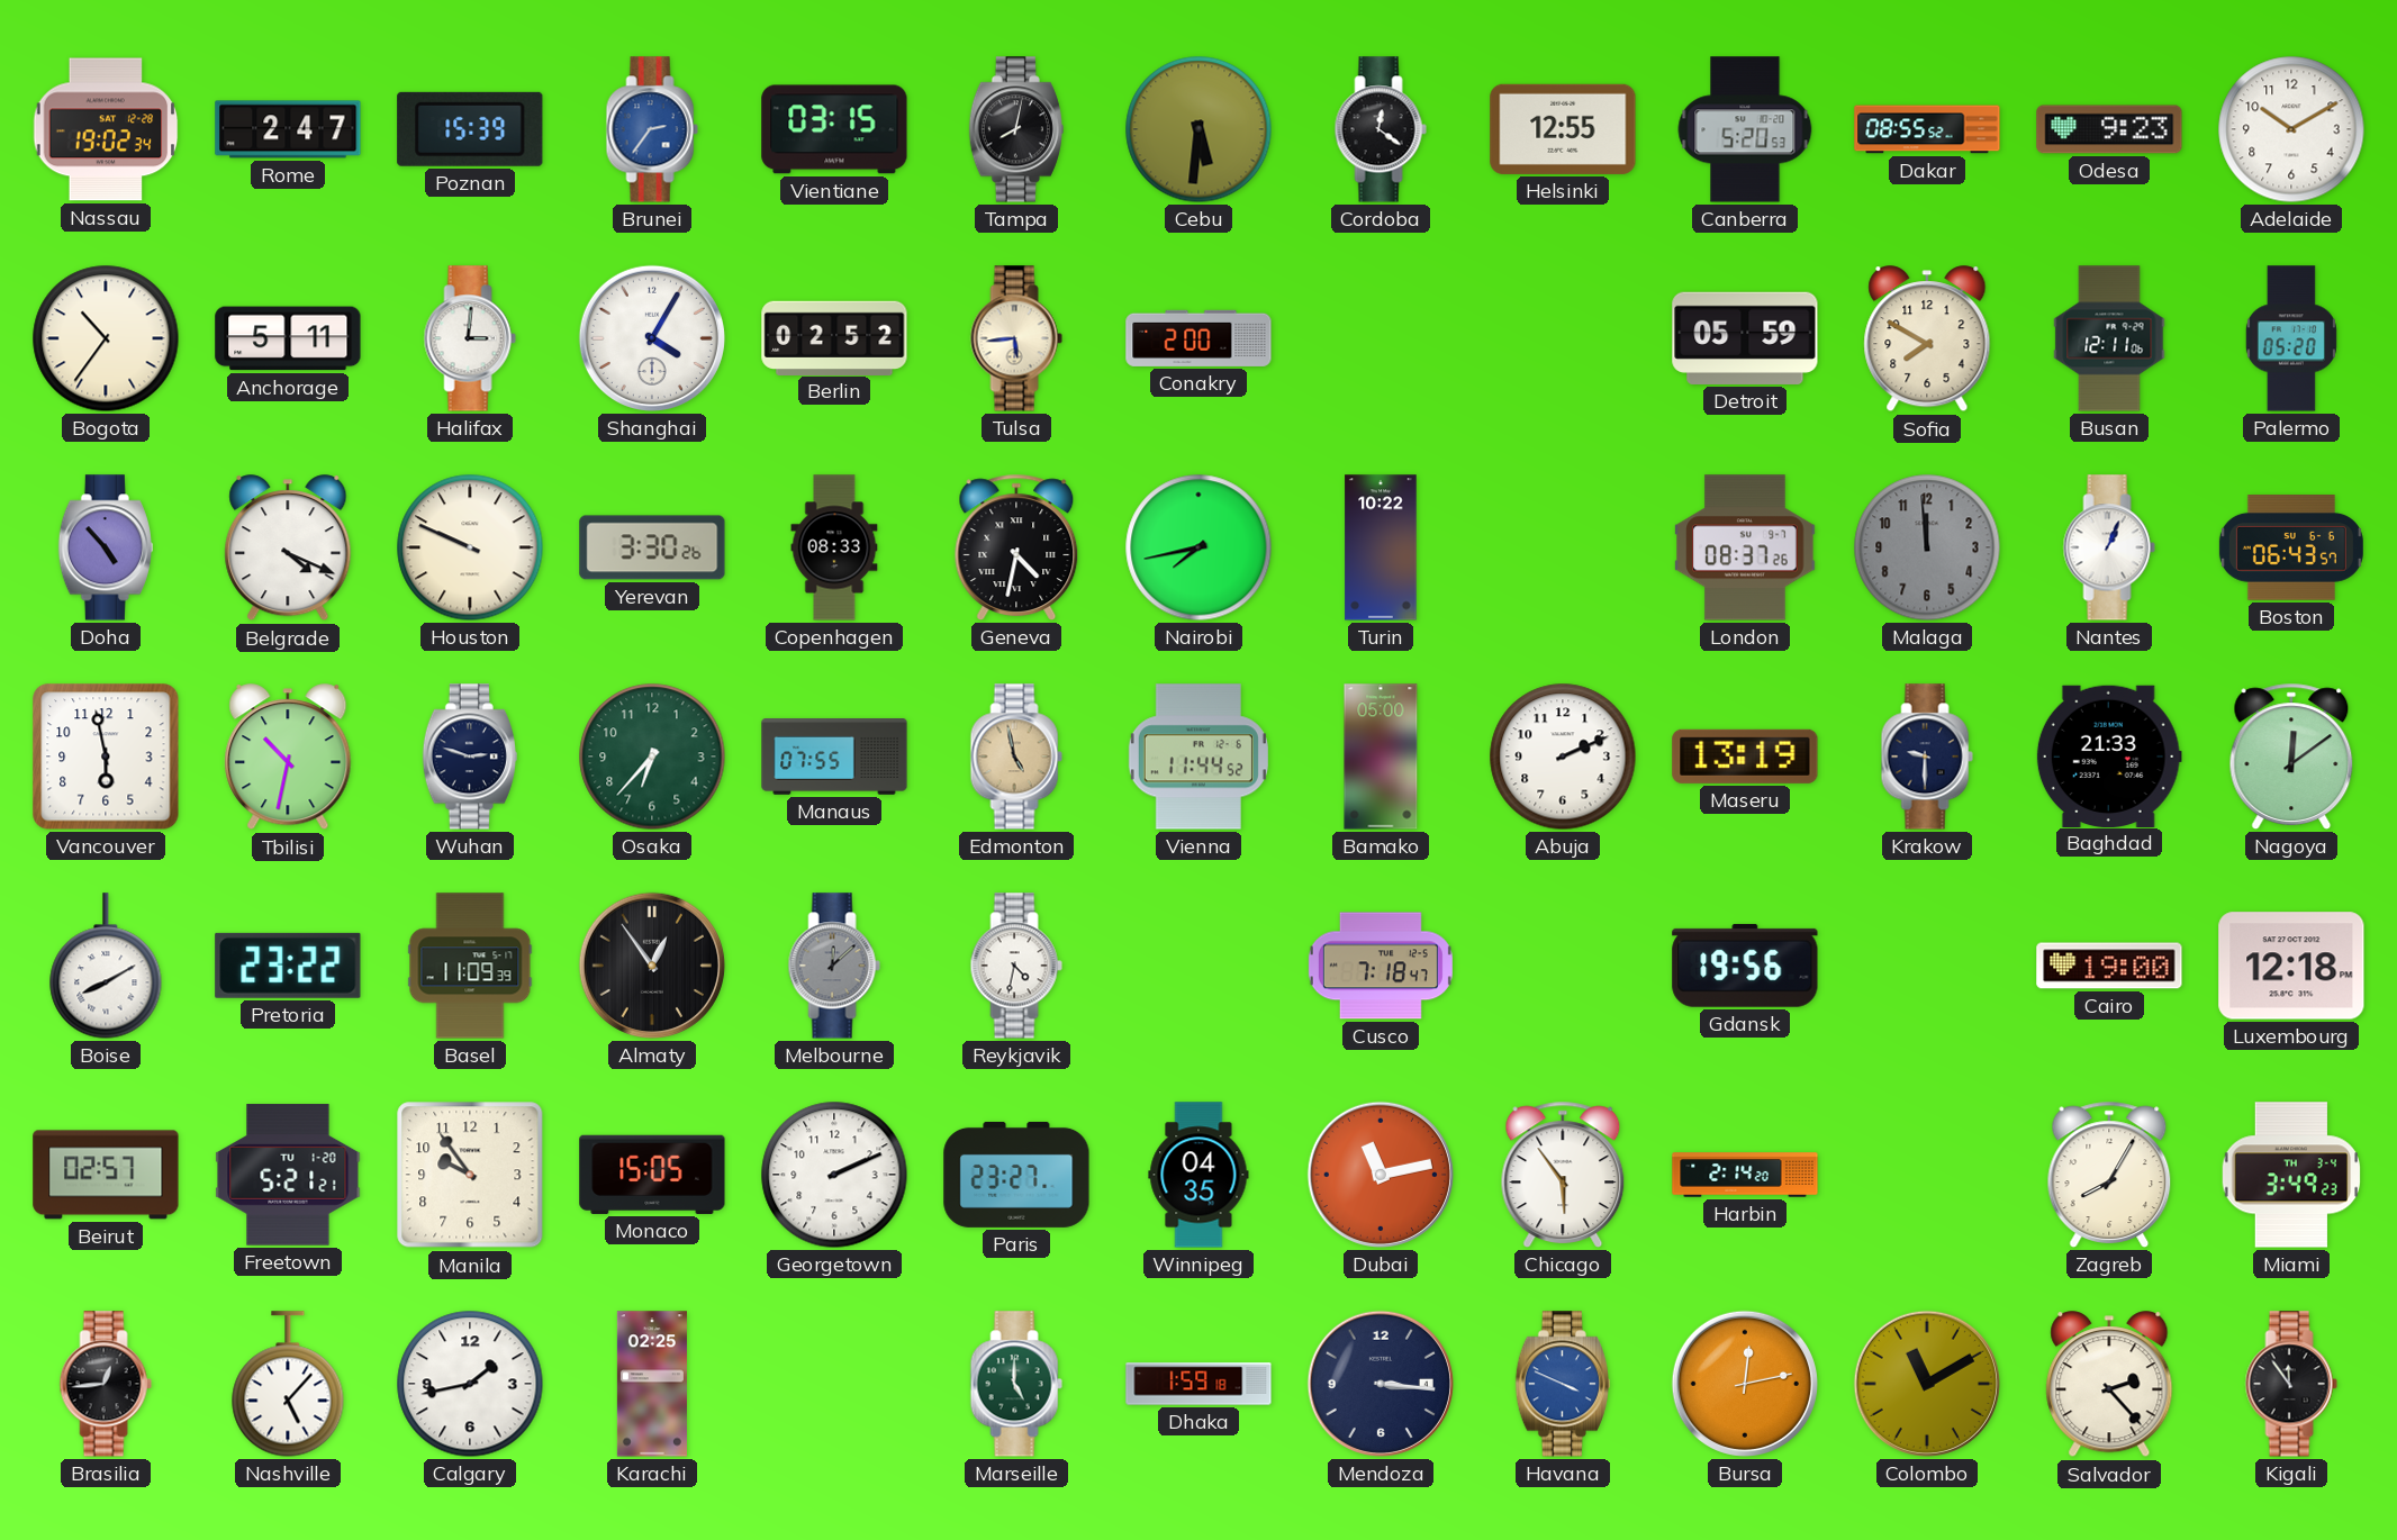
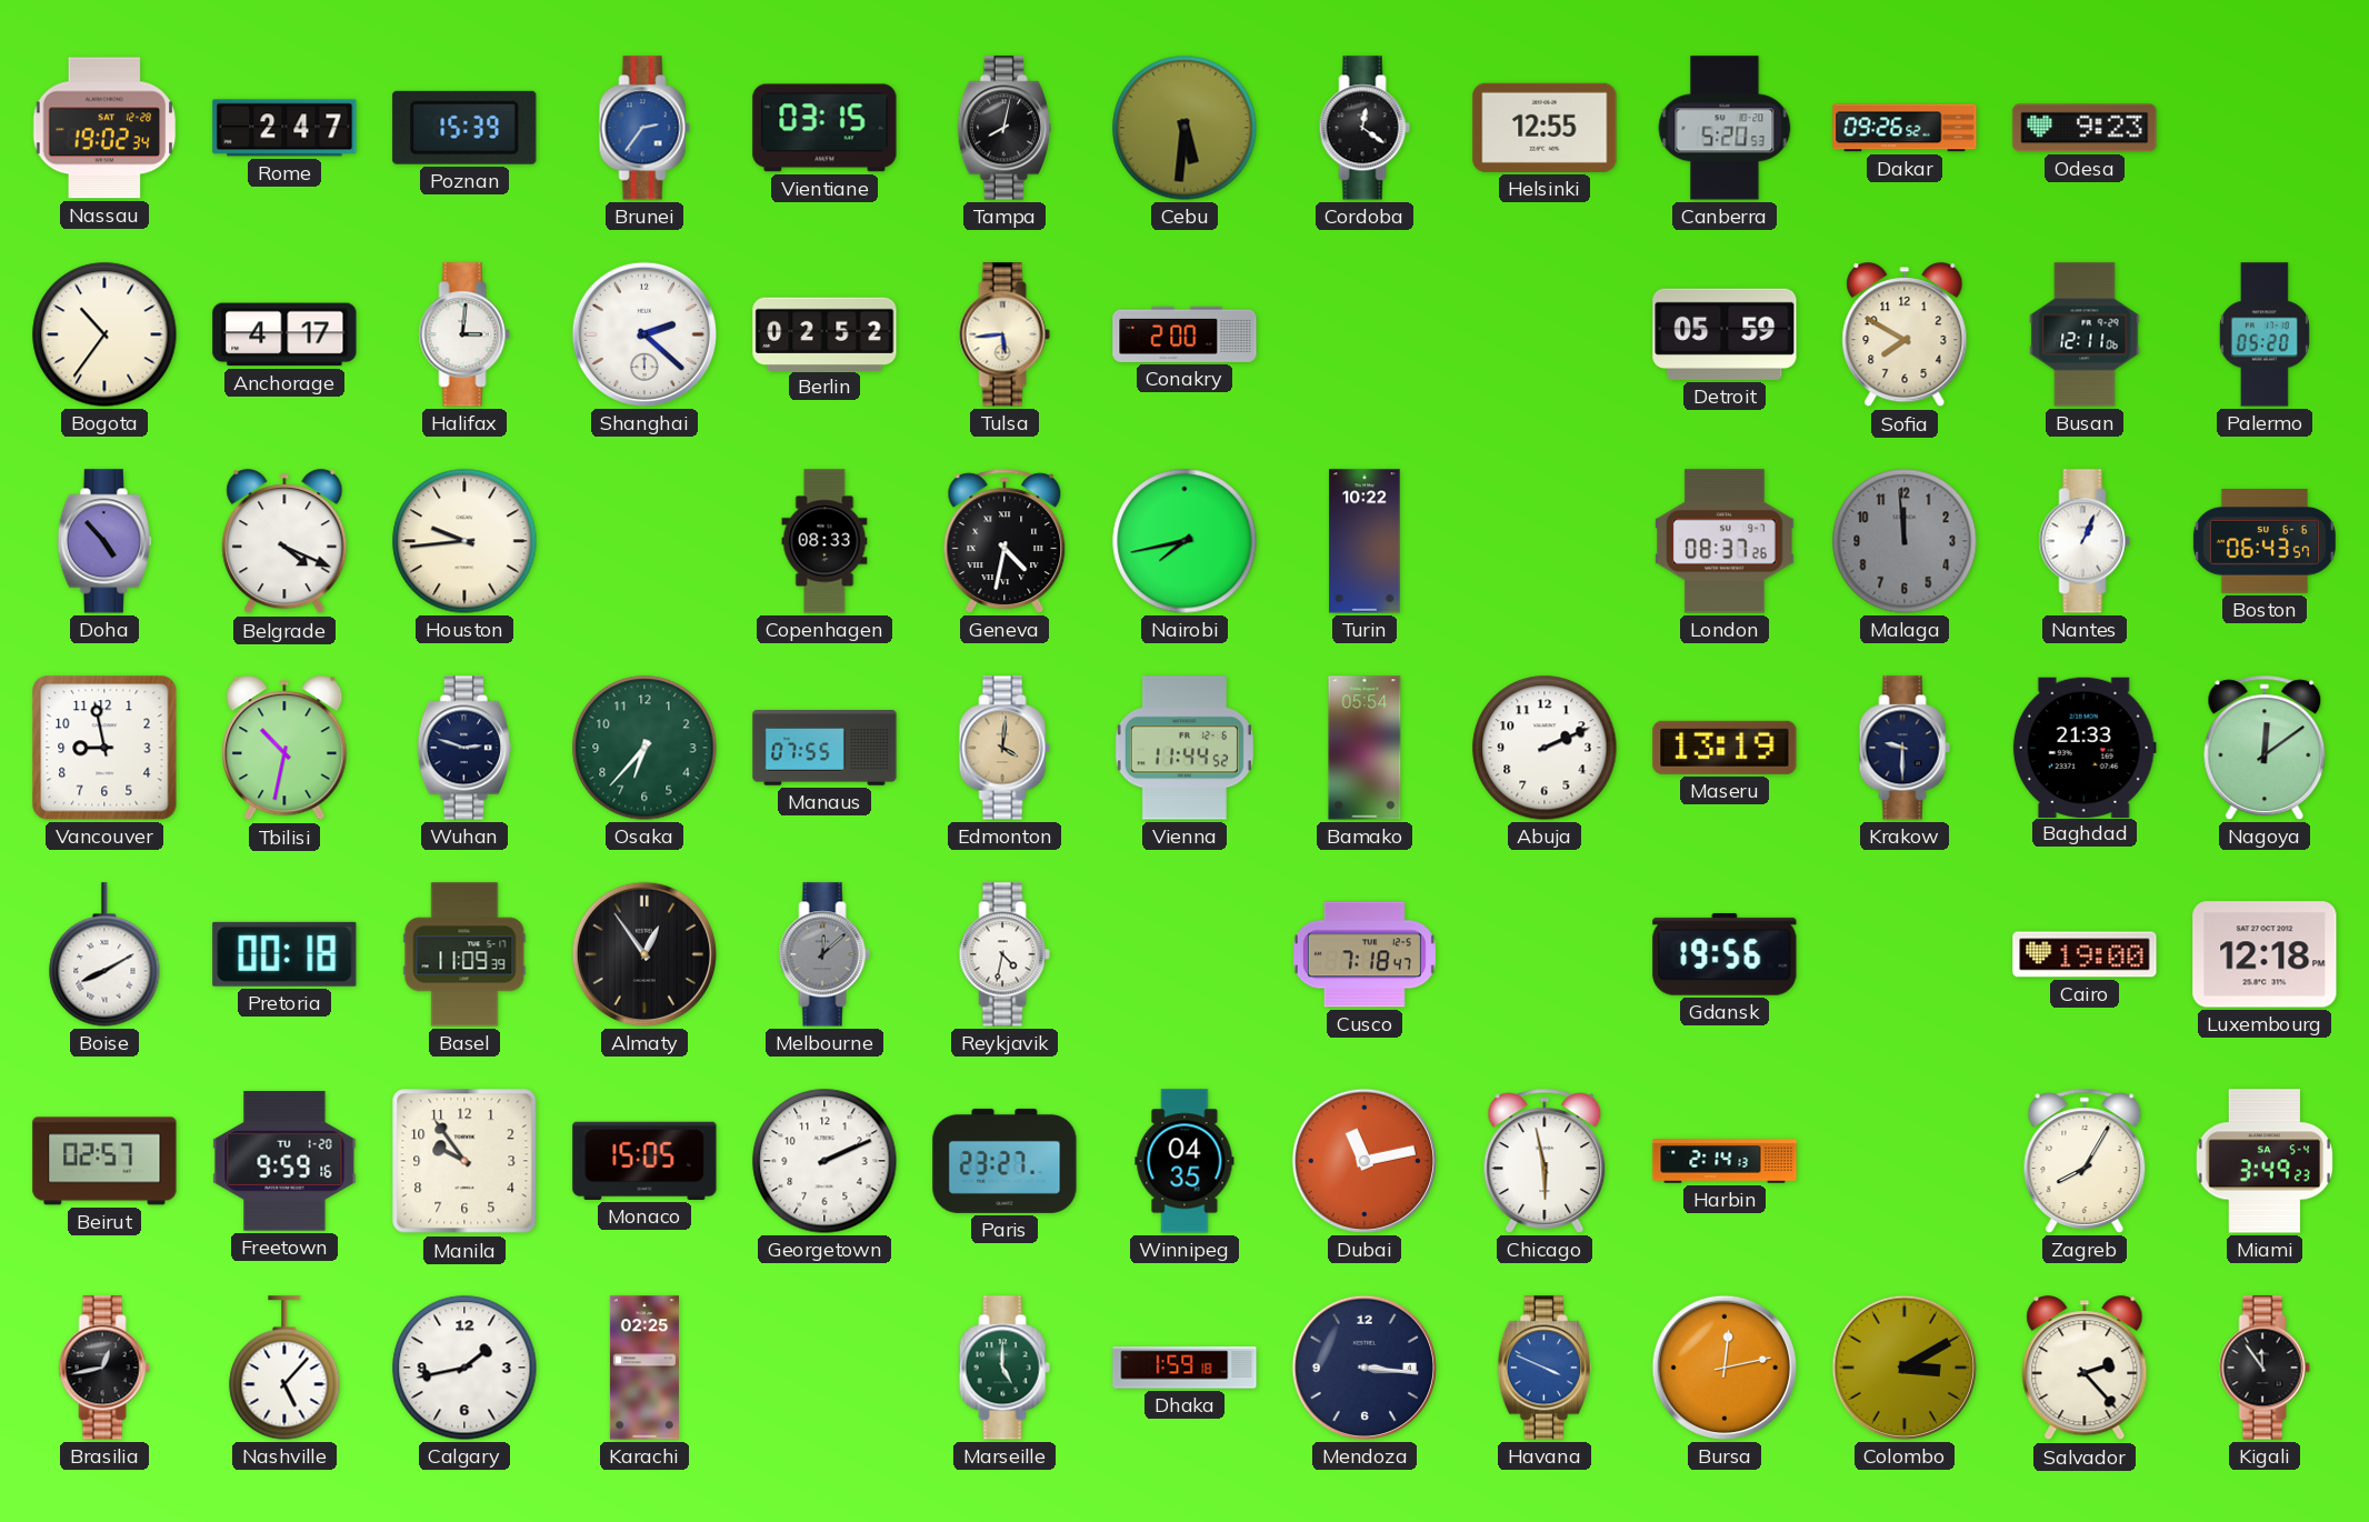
Dakar: 08:55 -> 09:26
Adelaide: 10:10 -> none
Anchorage: 5:11 -> 4:17
Shanghai: 4:05 -> 2:22
Houston: 9:49 -> 9:44
Yerevan: 3:30 -> none
Vancouver: 5:58 -> 8:58
Edmonton: 4:58 -> 4:01
Bamako: 05:00 -> 05:54
Pretoria: 23:22 -> 00:18
Freetown: 5:21 -> 9:59
Chicago: 5:54 -> 5:58
Harbin: 2:14:20 -> 2:14:13
Miami date: TH 3-4 -> SA 5-4
Brasilia: 12:44 -> 12:43
Colombo: 11:10 -> 3:10
